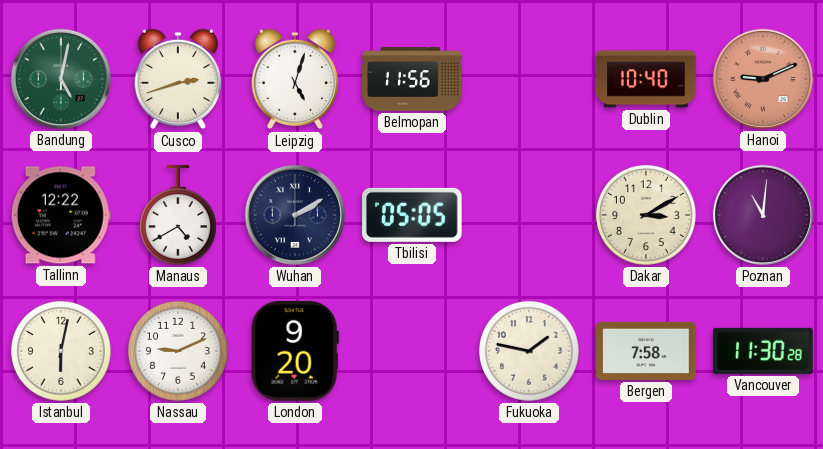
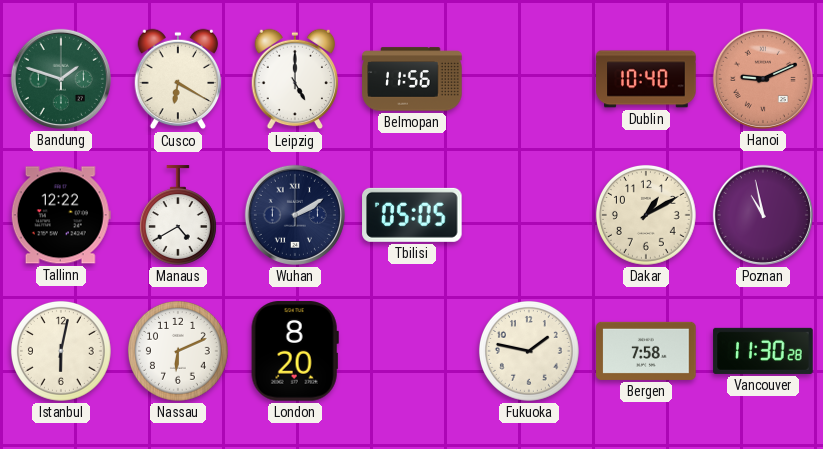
Bandung: 5:02 -> 1:48
Cusco: 2:42 -> 6:20
Leipzig: 5:03 -> 5:00
Dakar: 3:10 -> 1:10
Poznan: 11:01 -> 10:58
Nassau: 9:11 -> 6:11
London: 9:20 -> 8:20
